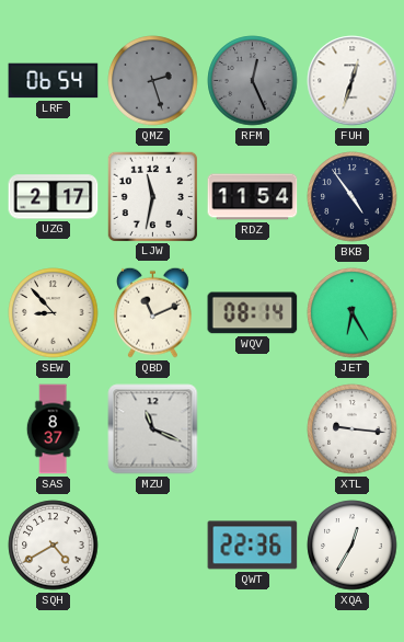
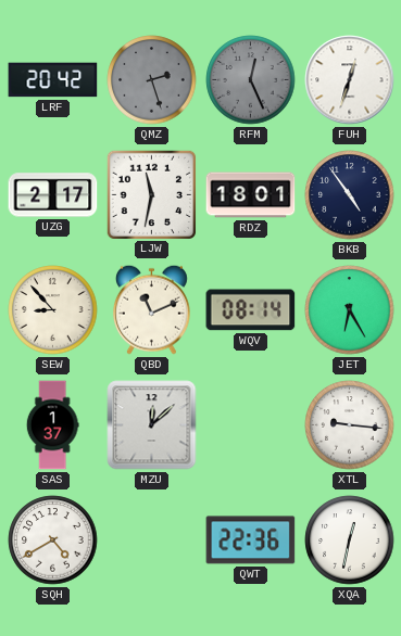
LRF: 06:54 -> 20:42
RDZ: 11:54 -> 18:01
SAS: 8:37 -> 1:37
MZU: 11:19 -> 12:08
XQA: 12:35 -> 12:32
